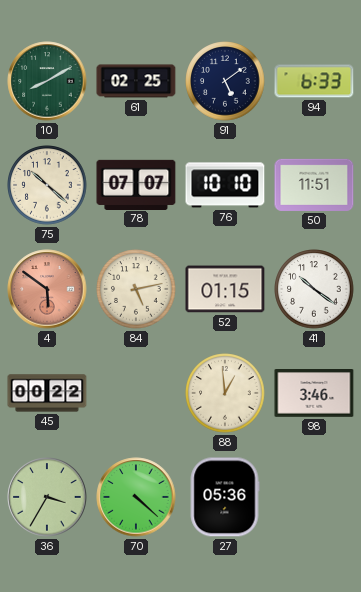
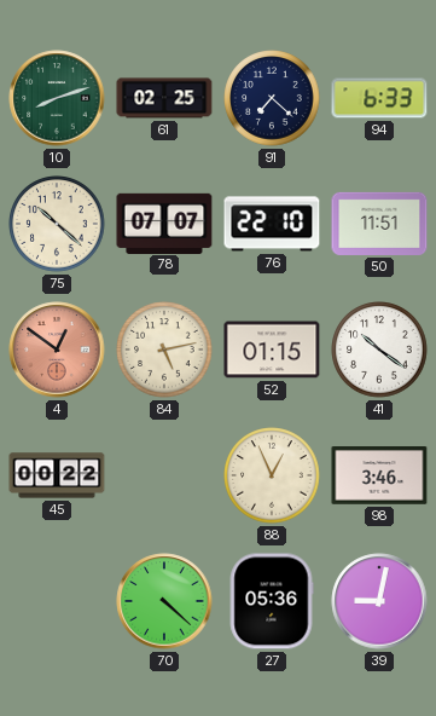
10: 8:10 -> 8:12
91: 5:09 -> 7:22
76: 10:10 -> 22:10
4: 5:51 -> 12:51
88: 12:59 -> 12:56
36: 3:35 -> none
39: none -> 9:02
